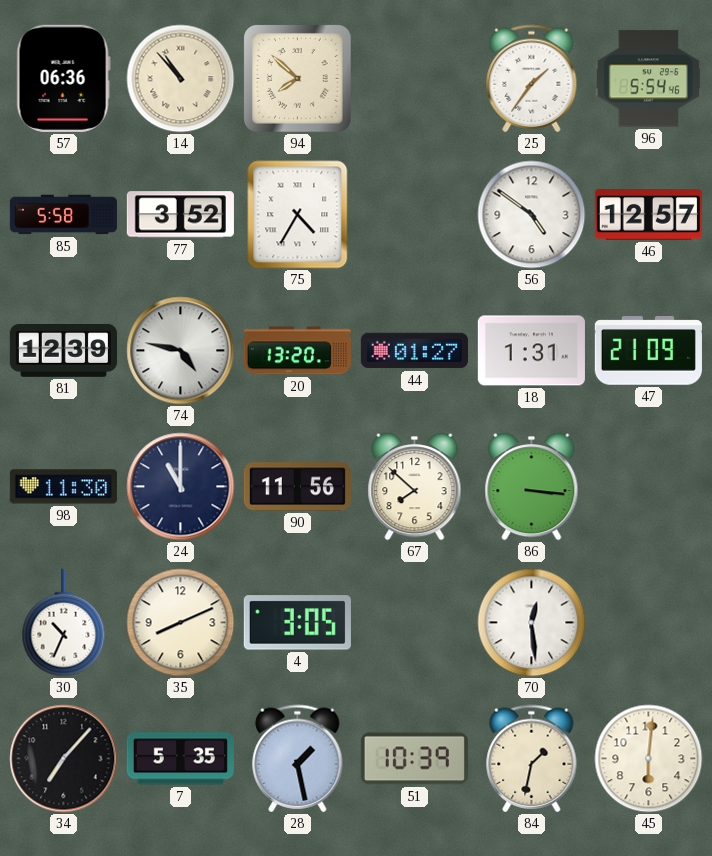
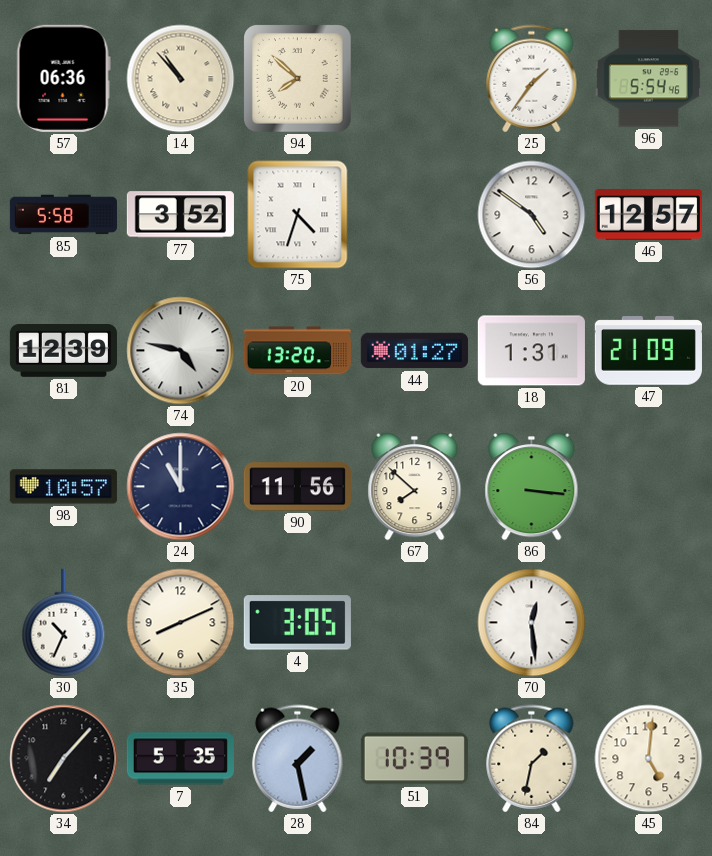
75: 4:35 -> 4:33
98: 11:30 -> 10:57
45: 6:01 -> 5:01
